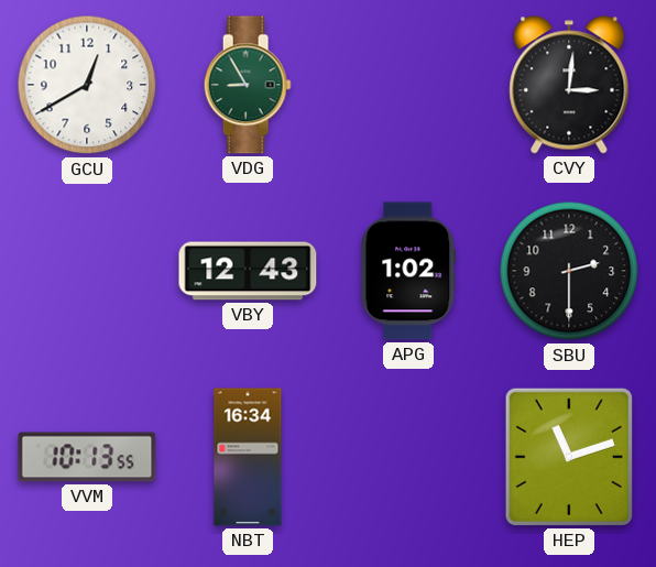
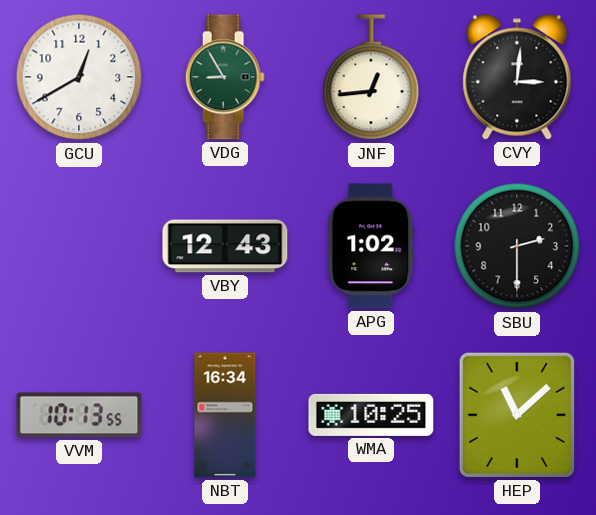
JNF: none -> 12:44
WMA: none -> 10:25
HEP: 11:12 -> 11:08
